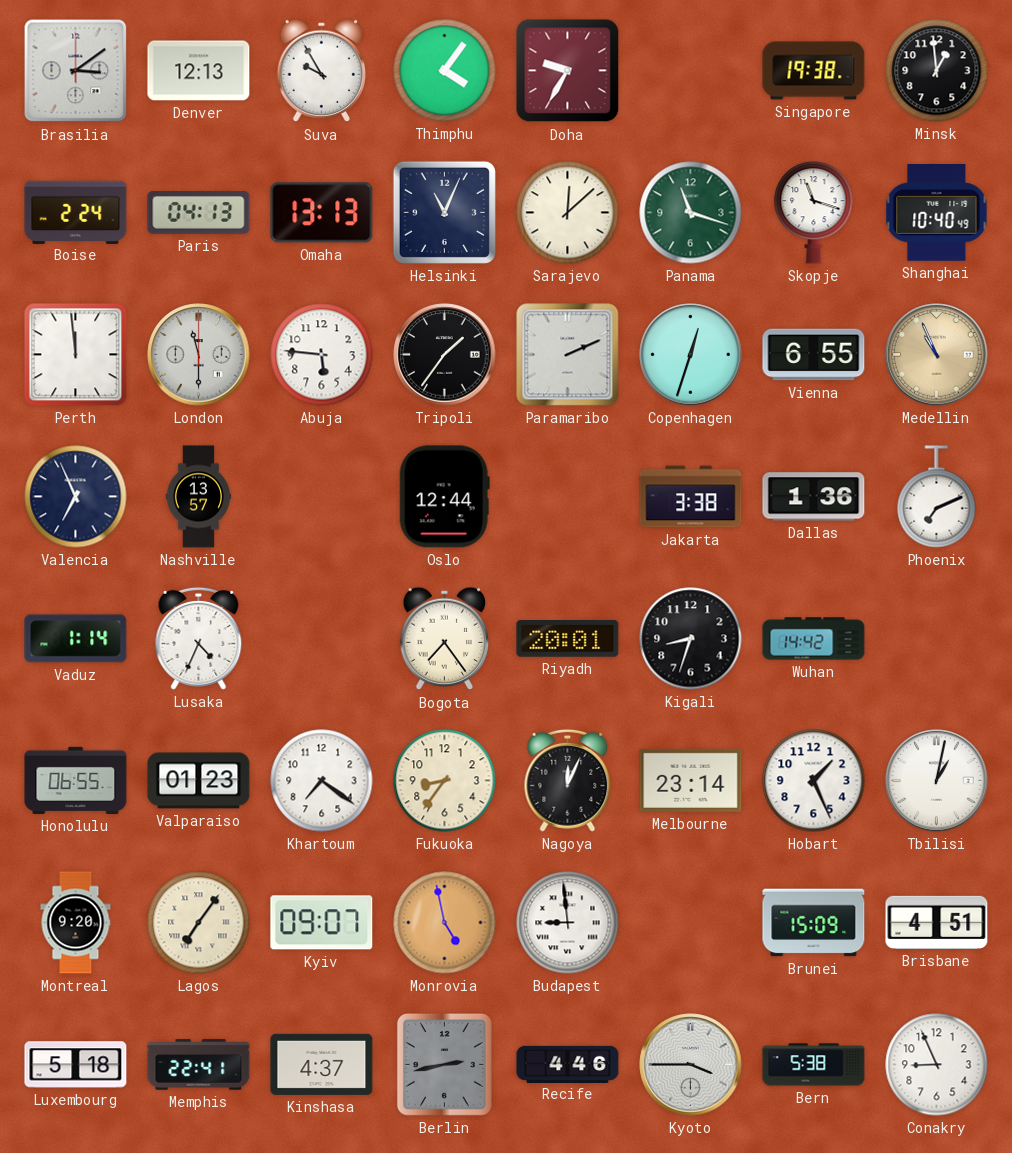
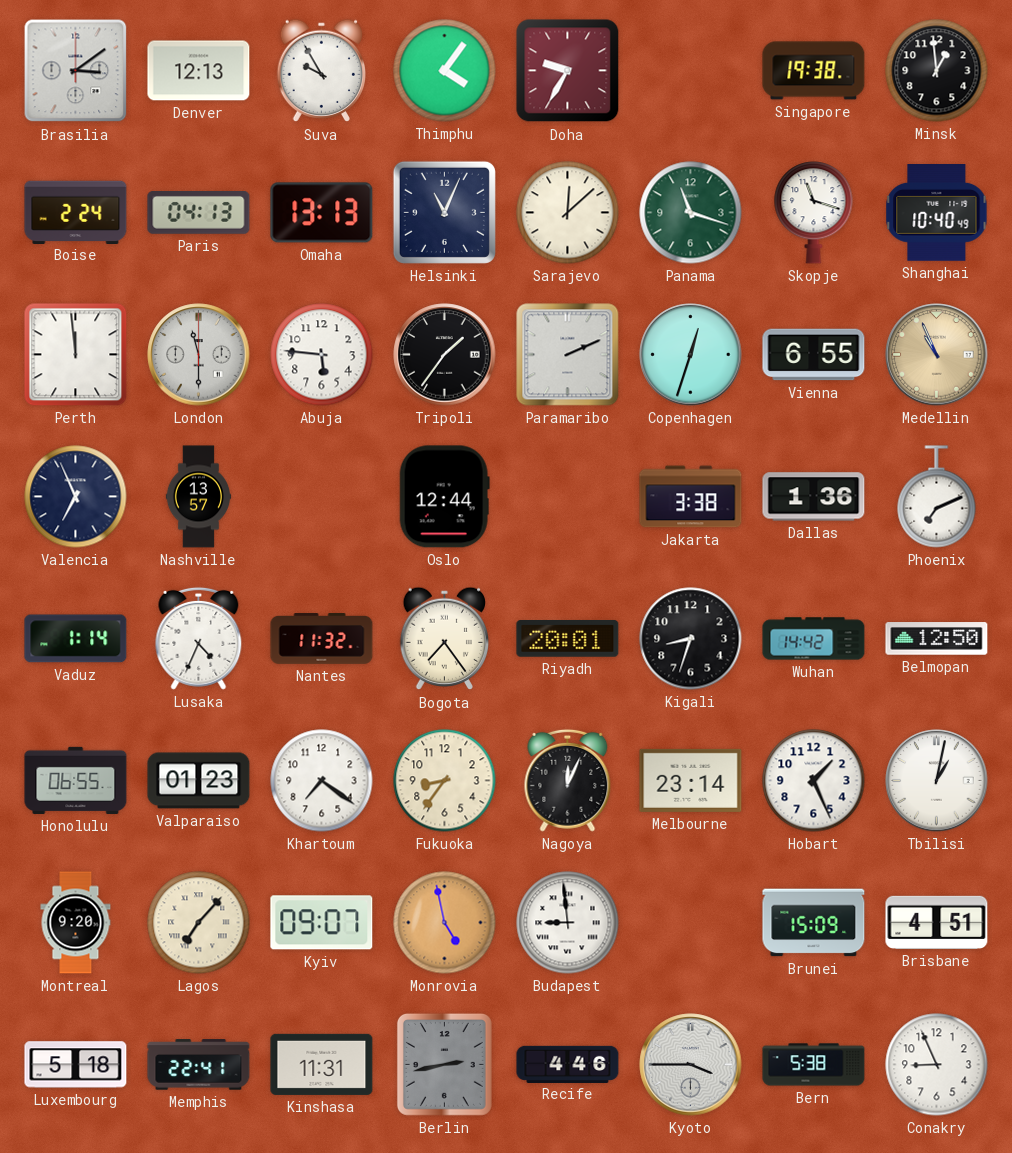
Nantes: none -> 11:32
Belmopan: none -> 12:50
Lagos: 7:06 -> 7:07
Kinshasa: 4:37 -> 11:31
